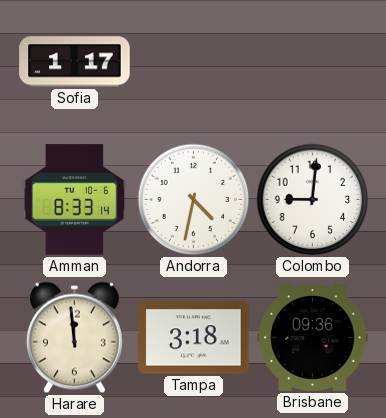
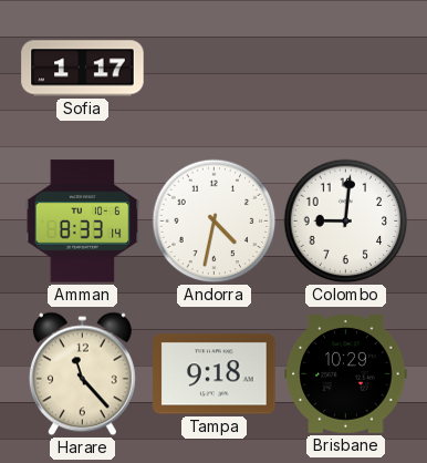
Harare: 11:59 -> 11:23
Tampa: 3:18 -> 9:18
Brisbane: 09:36 -> 10:29
